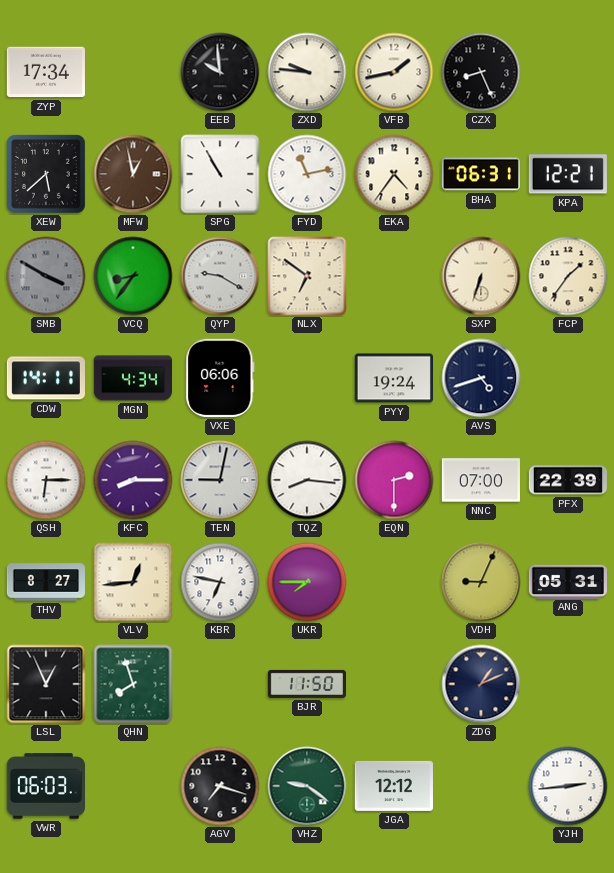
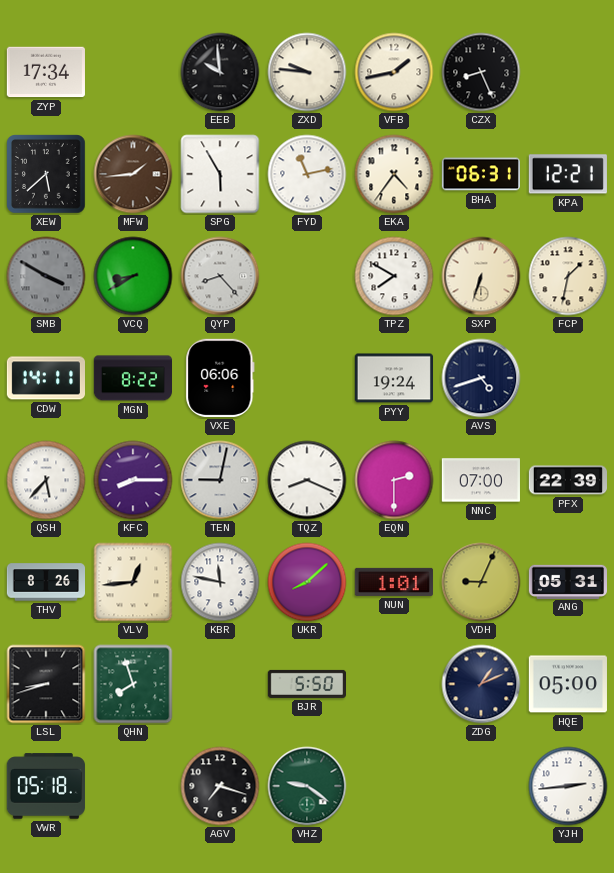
MFW: 12:58 -> 1:44
SPG: 10:55 -> 5:55
VCQ: 8:36 -> 8:40
QYP: 9:20 -> 8:23
NLX: 6:51 -> none
TPZ: none -> 7:50
FCP: 1:36 -> 1:32
MGN: 4:34 -> 8:22
QSH: 6:15 -> 5:37
TQZ: 8:16 -> 8:19
THV: 8:27 -> 8:26
KBR: 6:47 -> 11:47
UKR: 7:45 -> 8:08
NUN: none -> 1:01
LSL: 12:56 -> 8:42
BJR: 11:50 -> 5:50
HQE: none -> 05:00
VWR: 06:03 -> 05:18
JGA: 12:12 -> none
